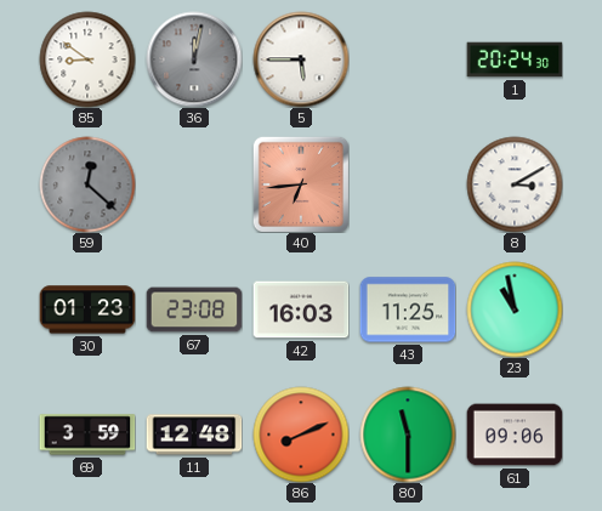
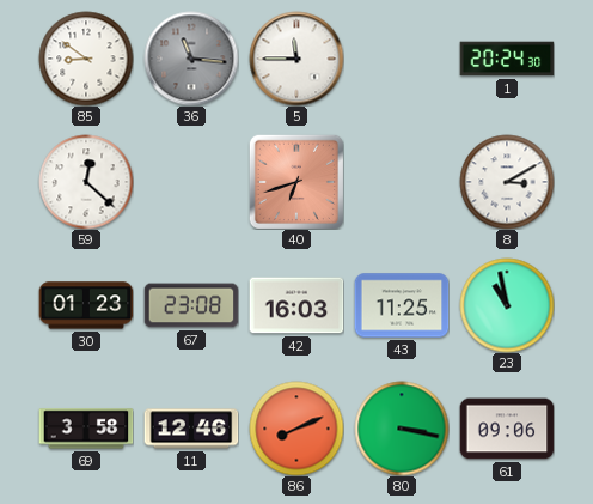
36: 12:02 -> 11:16
5: 5:45 -> 11:45
59 dial: grey -> white
40: 6:44 -> 6:42
69: 3:59 -> 3:58
11: 12:48 -> 12:46
80: 11:30 -> 3:17
